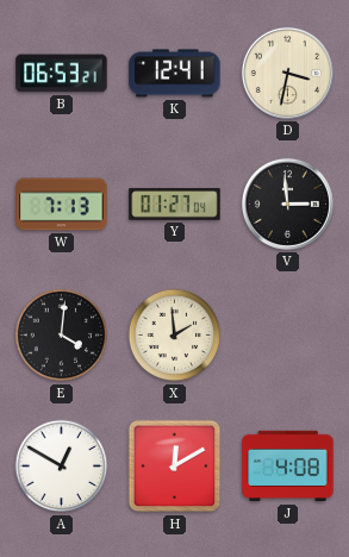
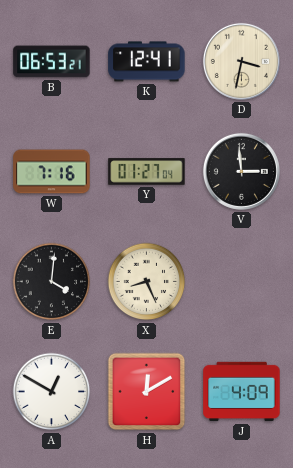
W: 7:13 -> 7:16
X: 1:59 -> 8:26
J: 4:08 -> 4:09
